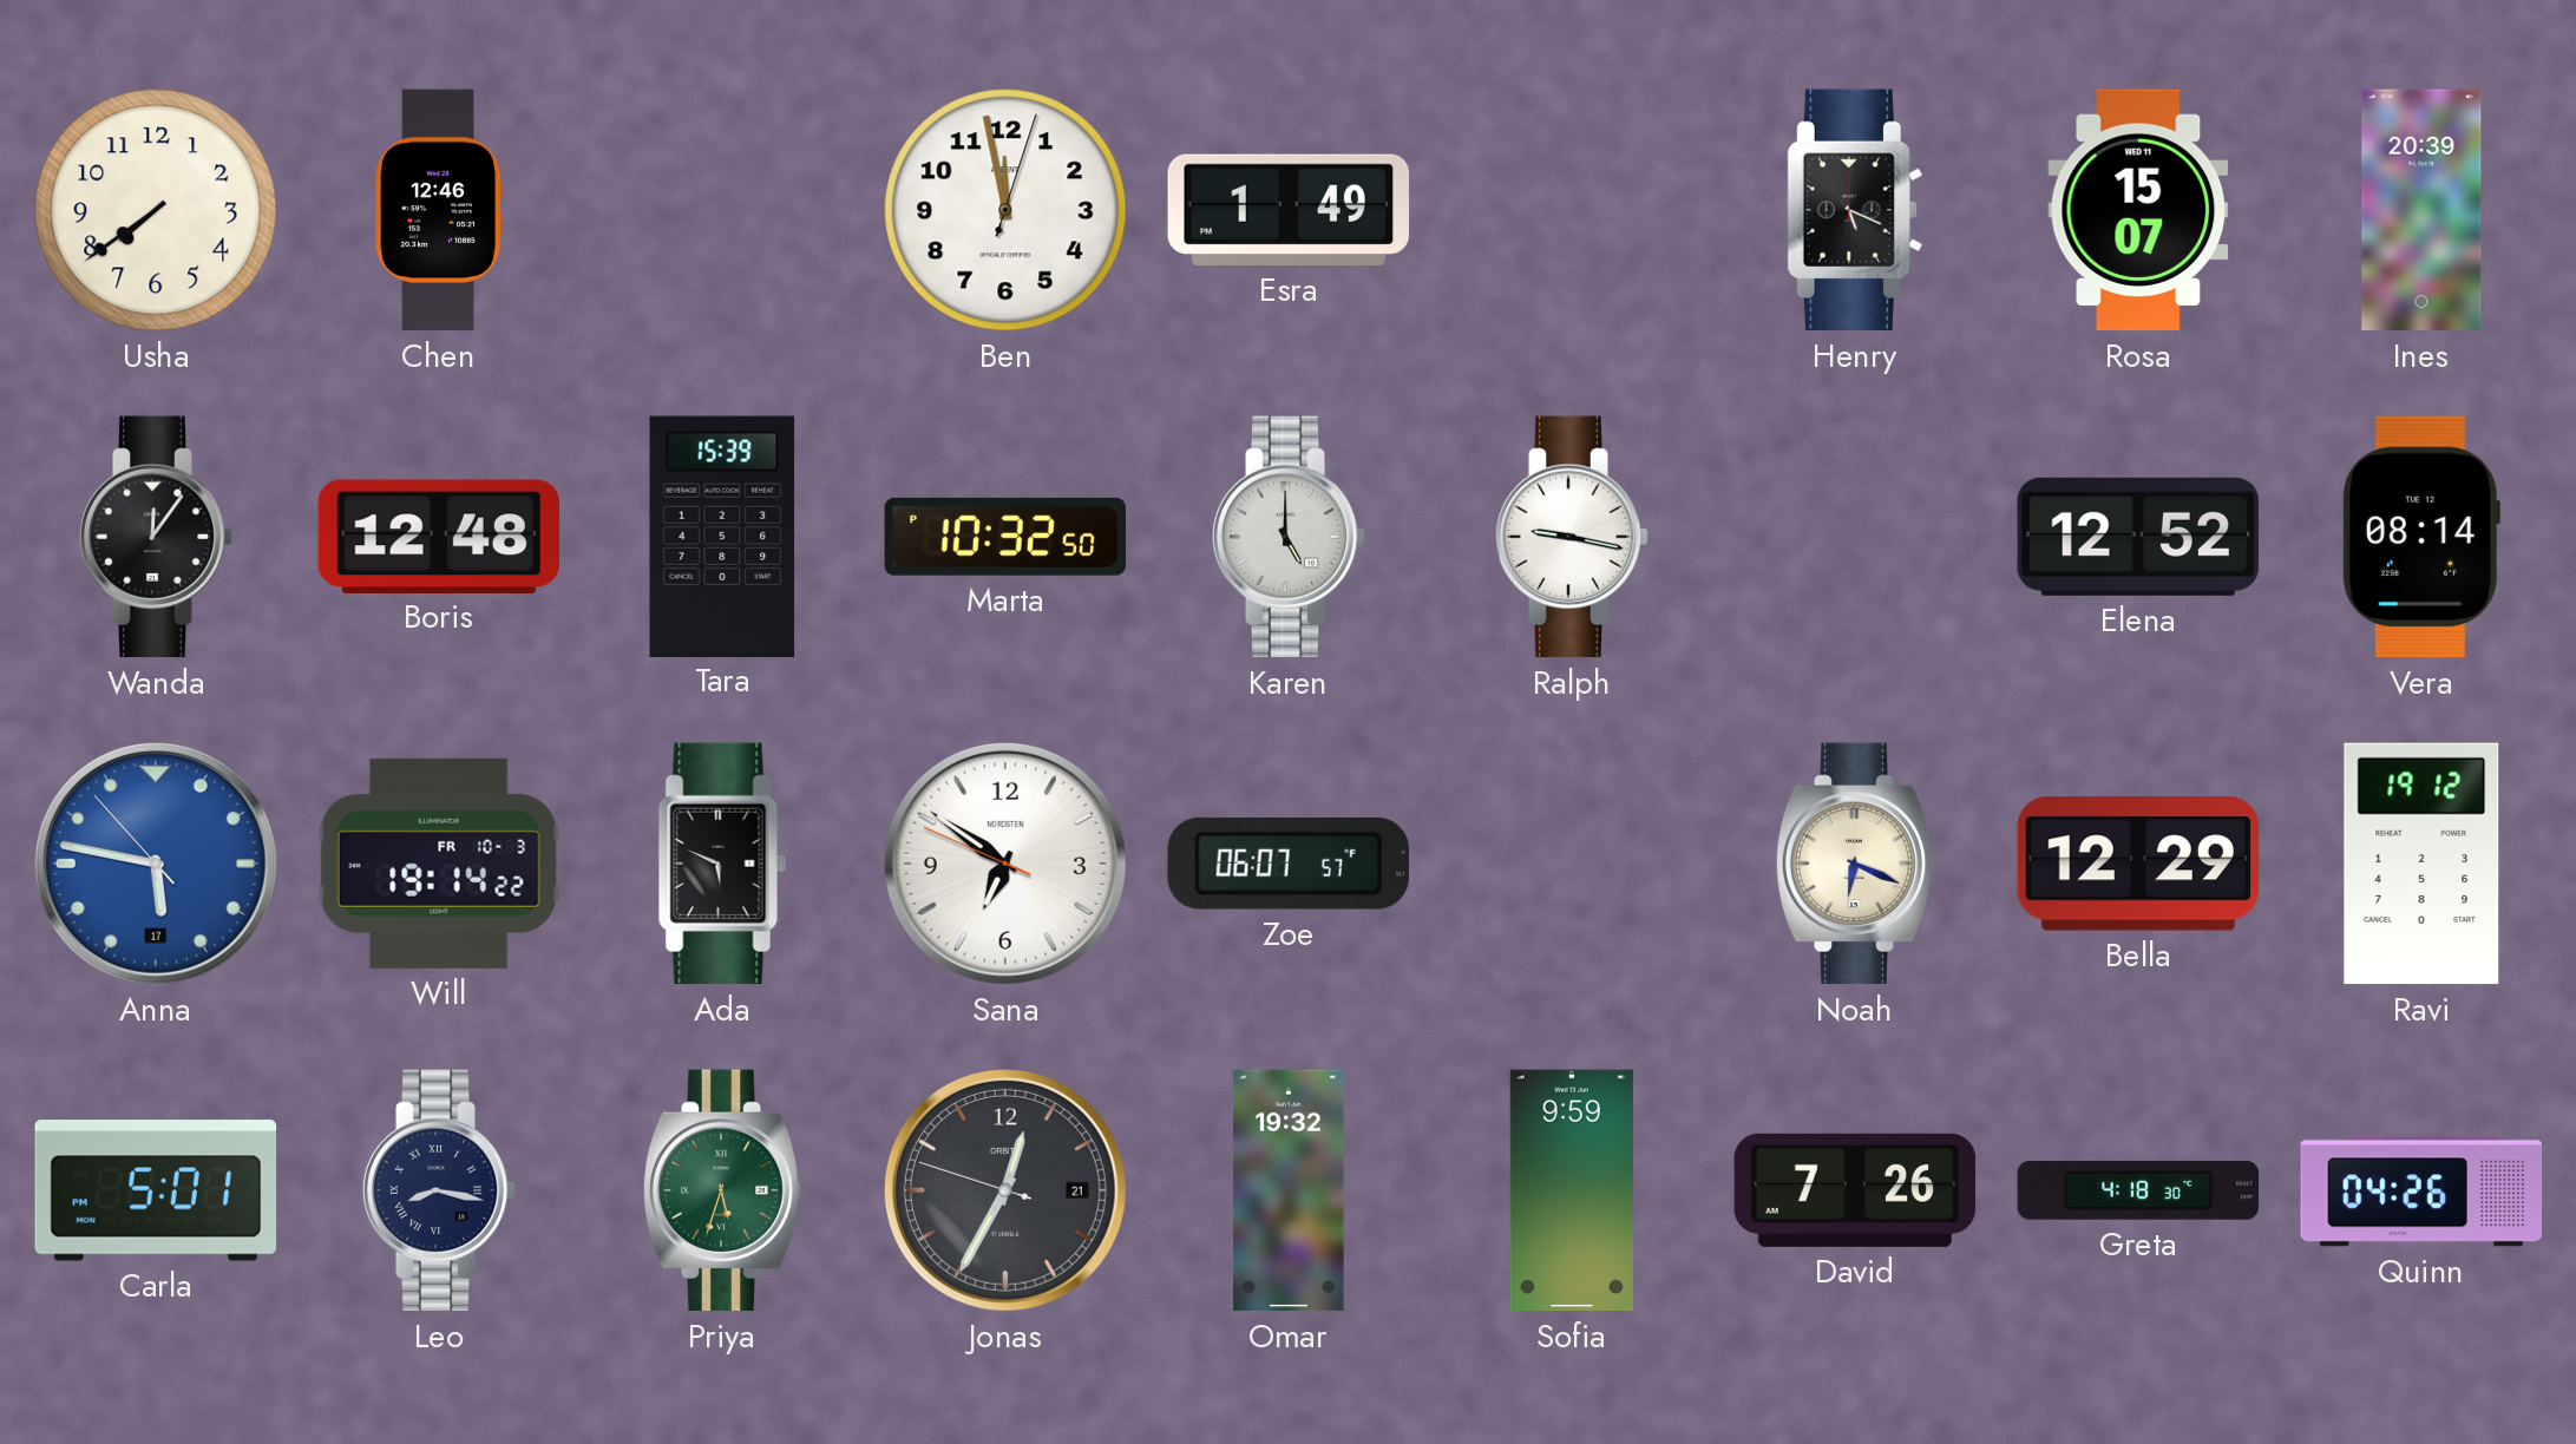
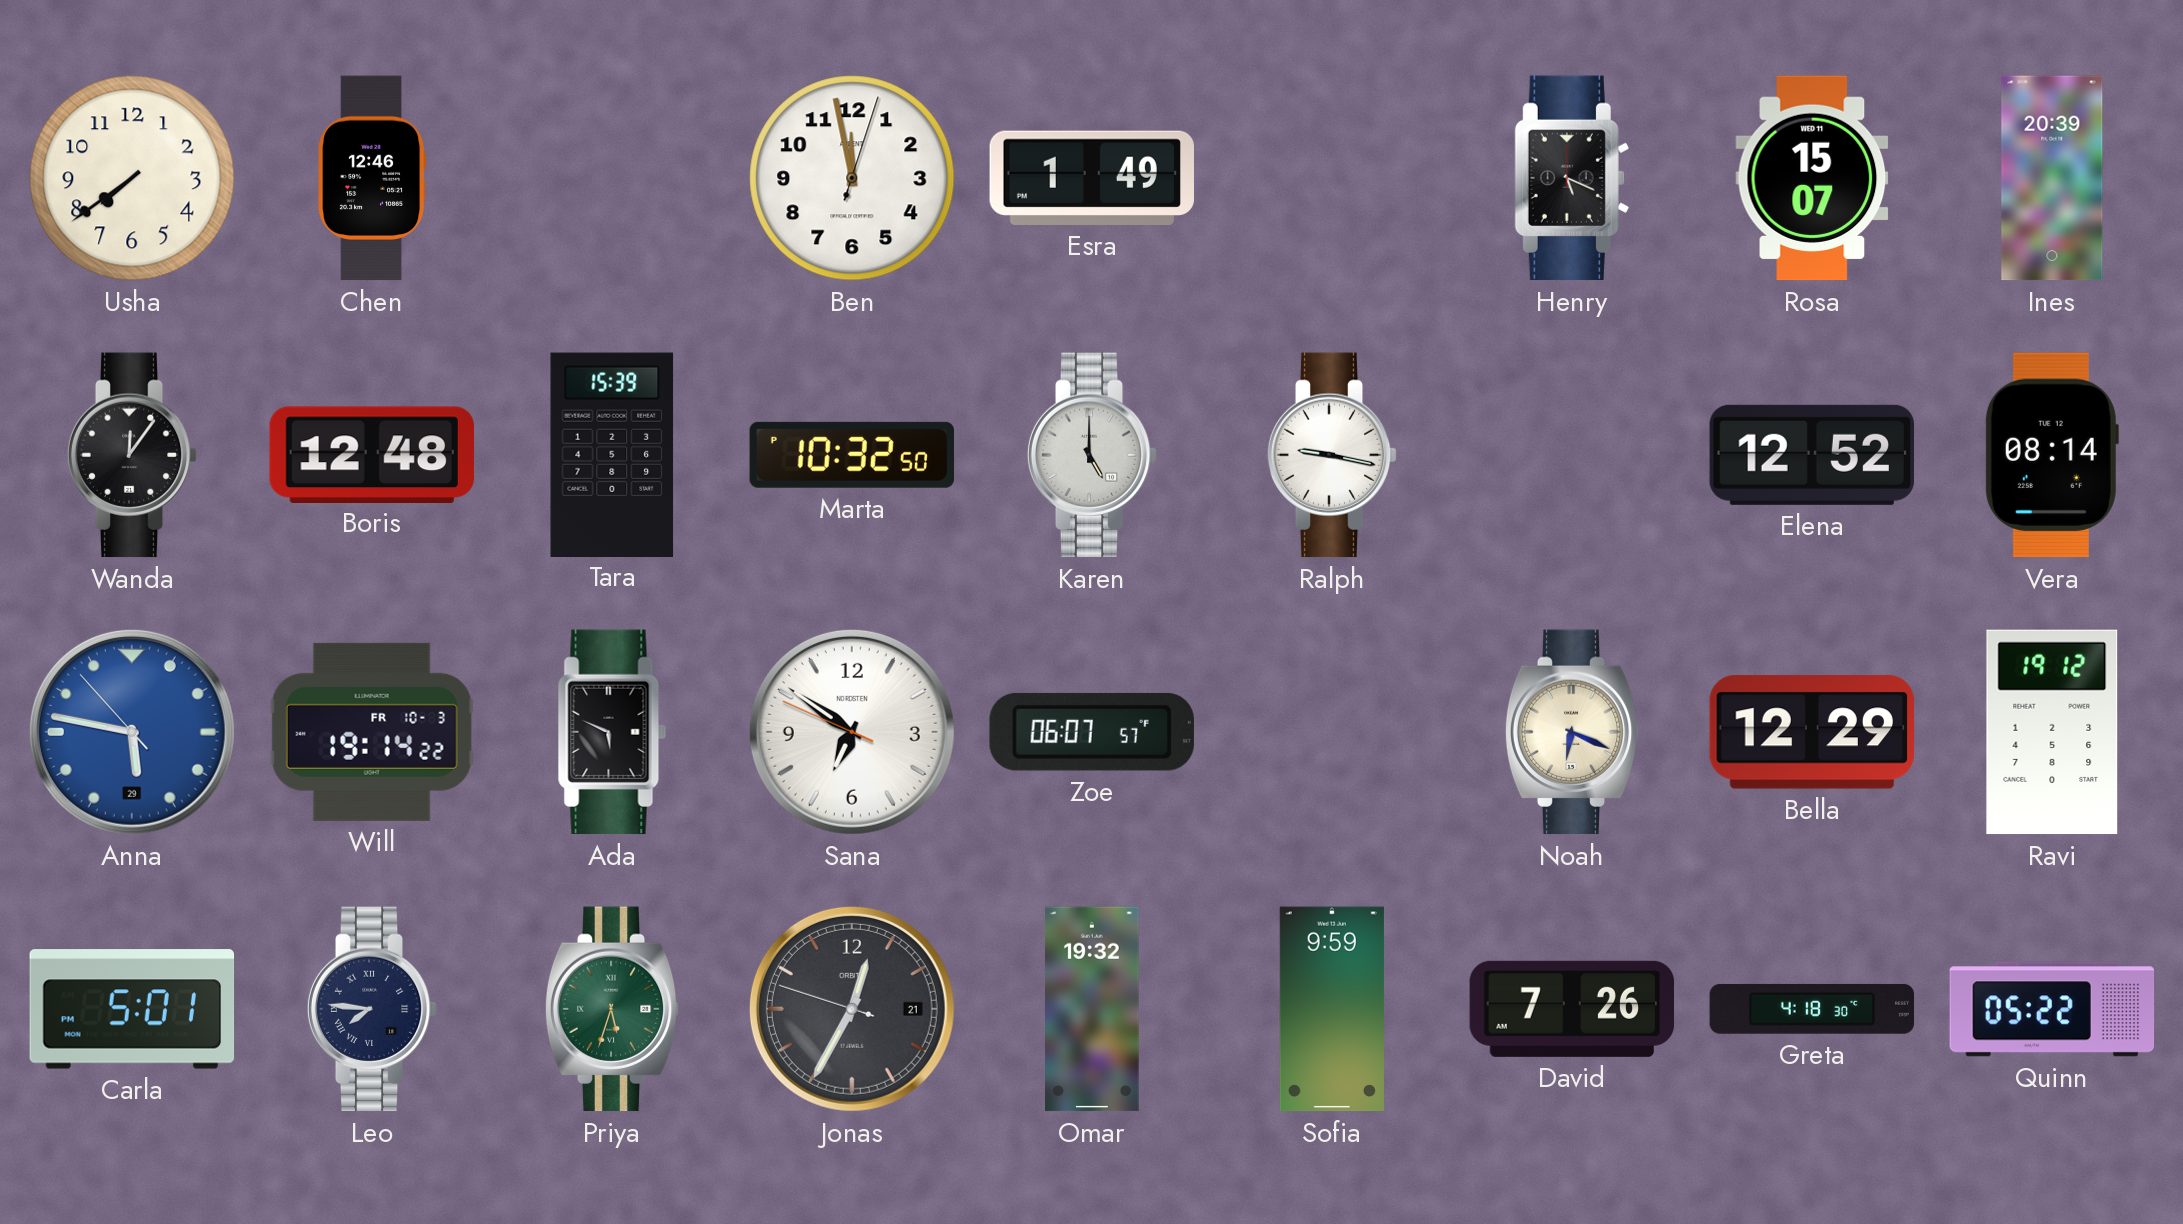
Anna date: 17 -> 29
Leo: 8:17 -> 7:46
Quinn: 04:26 -> 05:22
